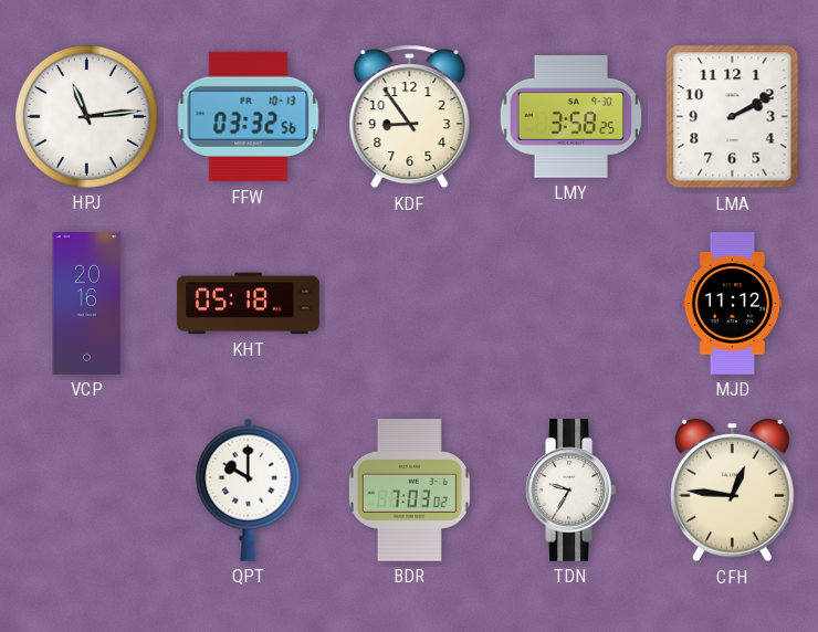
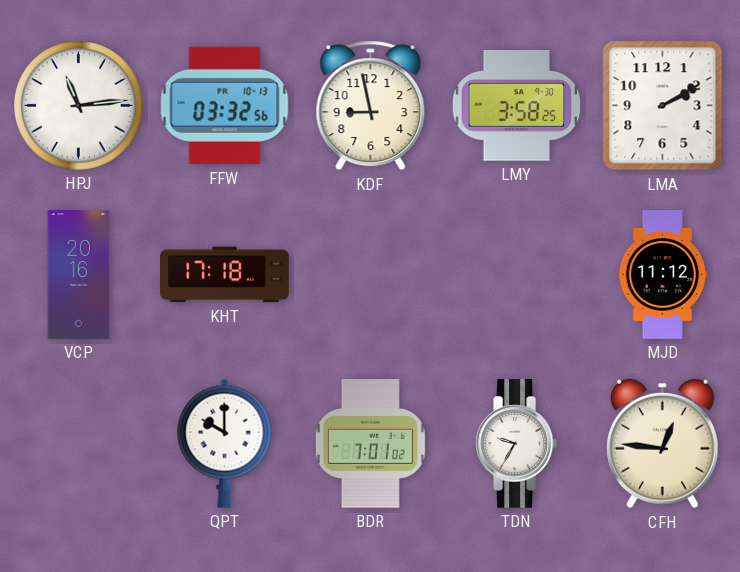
KDF: 8:54 -> 8:58
KHT: 05:18 -> 17:18
BDR: 7:03 -> 7:01
